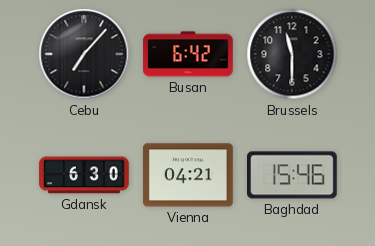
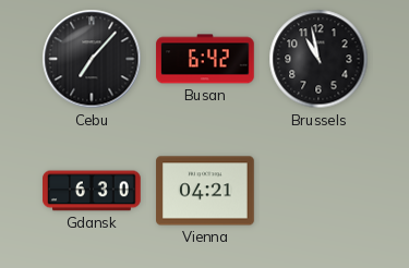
Brussels: 11:30 -> 10:58
Baghdad: 15:46 -> none
